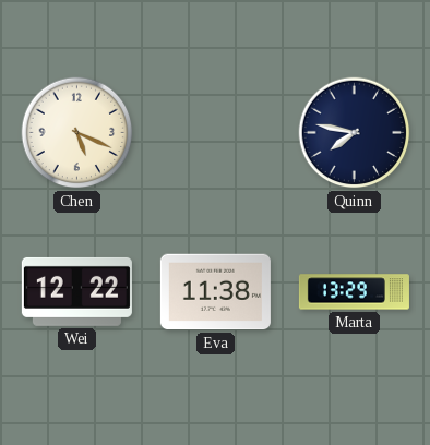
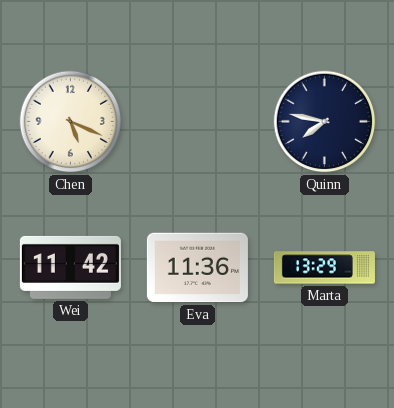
Wei: 12:22 -> 11:42
Eva: 11:38 -> 11:36
